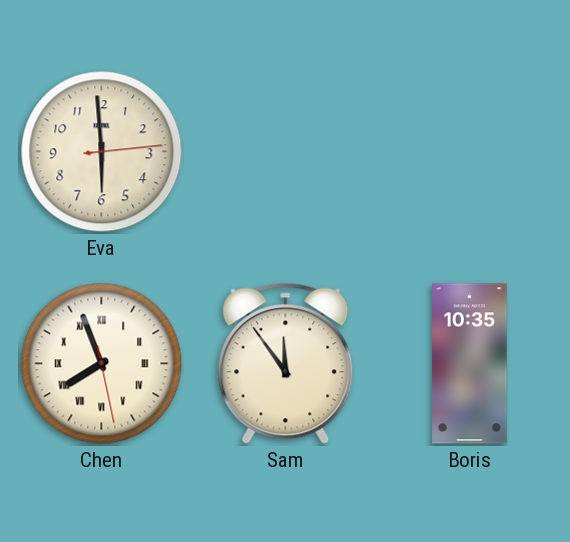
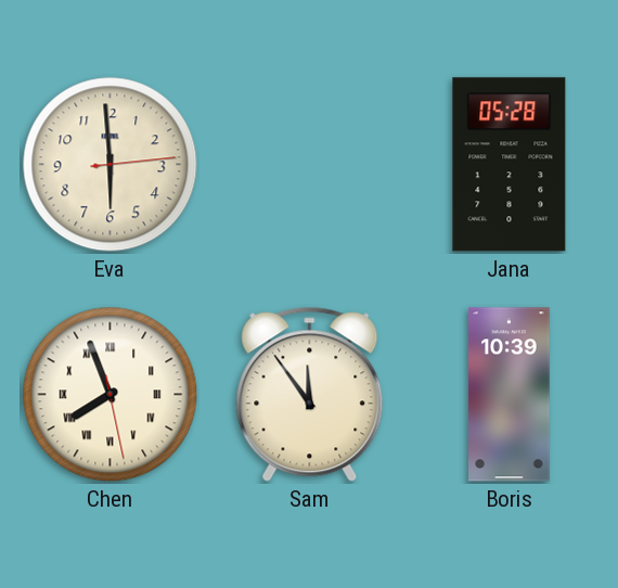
Jana: none -> 05:28
Boris: 10:35 -> 10:39
